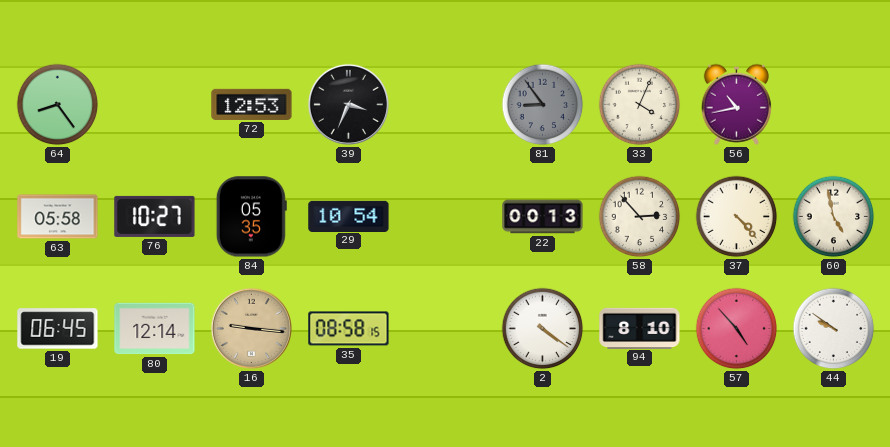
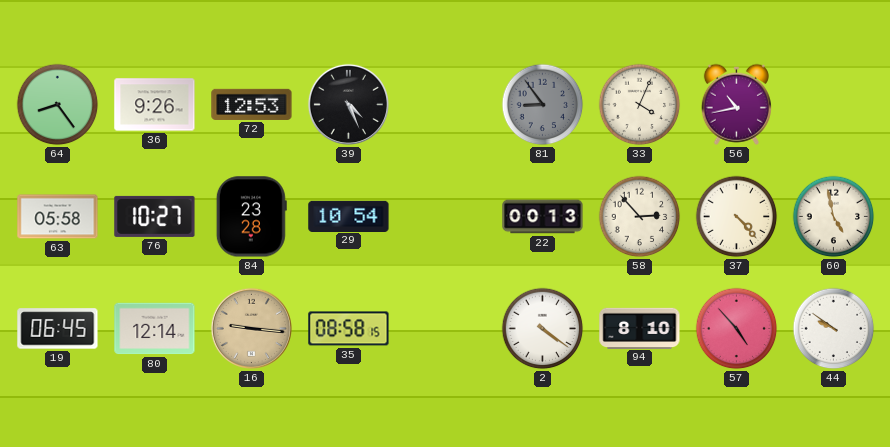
36: none -> 9:26
39: 3:34 -> 4:26
84: 05:35 -> 23:28
